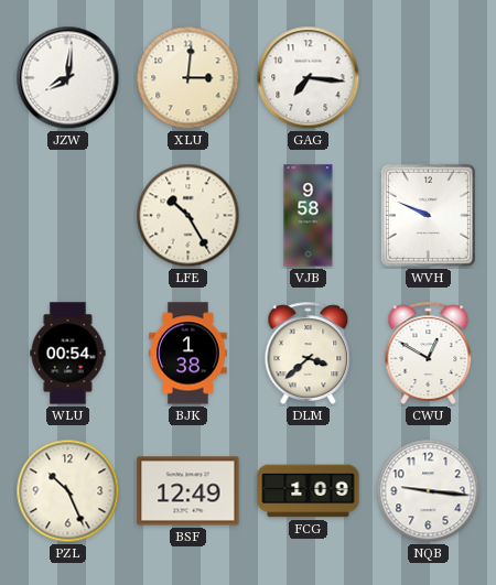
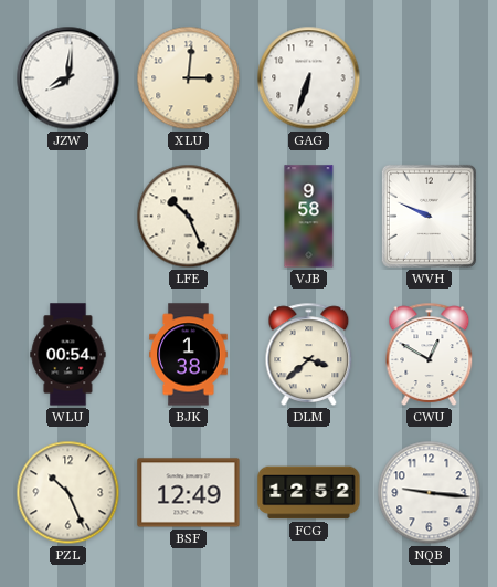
GAG: 7:16 -> 6:33
LFE: 10:25 -> 10:26
FCG: 1:09 -> 12:52
